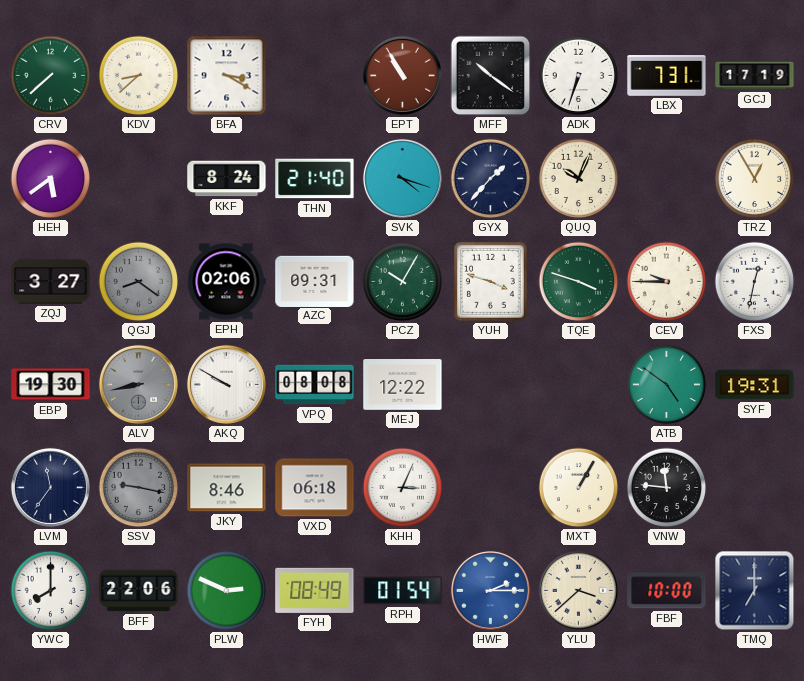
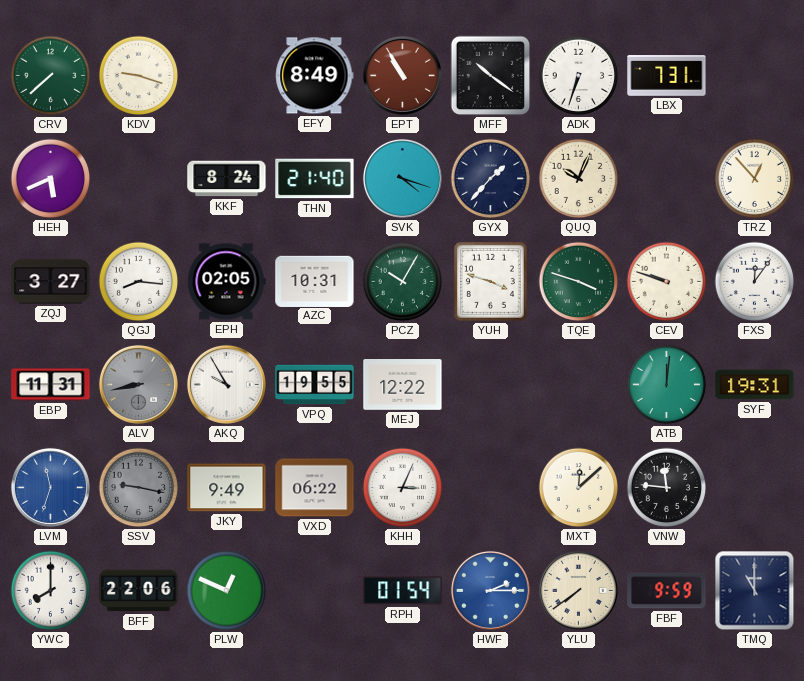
KDV: 8:38 -> 9:18
BFA: 3:20 -> none
EFY: none -> 8:49
GCJ: 17:19 -> none
HEH: 5:39 -> 5:41
TRZ: 12:55 -> 12:53
QGJ: 8:21 -> 8:16
QGJ dial: grey -> white
EPH: 02:06 -> 02:05
AZC: 09:31 -> 10:31
CEV: 9:45 -> 9:48
FXS: 12:32 -> 12:06
EBP: 19:30 -> 11:31
AKQ: 9:50 -> 9:55
VPQ: 08:08 -> 19:55
ATB: 4:51 -> 12:01
LVM: 11:36 -> 11:33
LVM dial: navy -> blue
JKY: 8:46 -> 9:49
VXD: 06:18 -> 06:22
MXT: 1:05 -> 12:08
PLW: 2:49 -> 12:49
FYH: 08:49 -> none
YLU: 3:38 -> 7:39
FBF: 10:00 -> 9:59
TMQ: 7:00 -> 11:00
